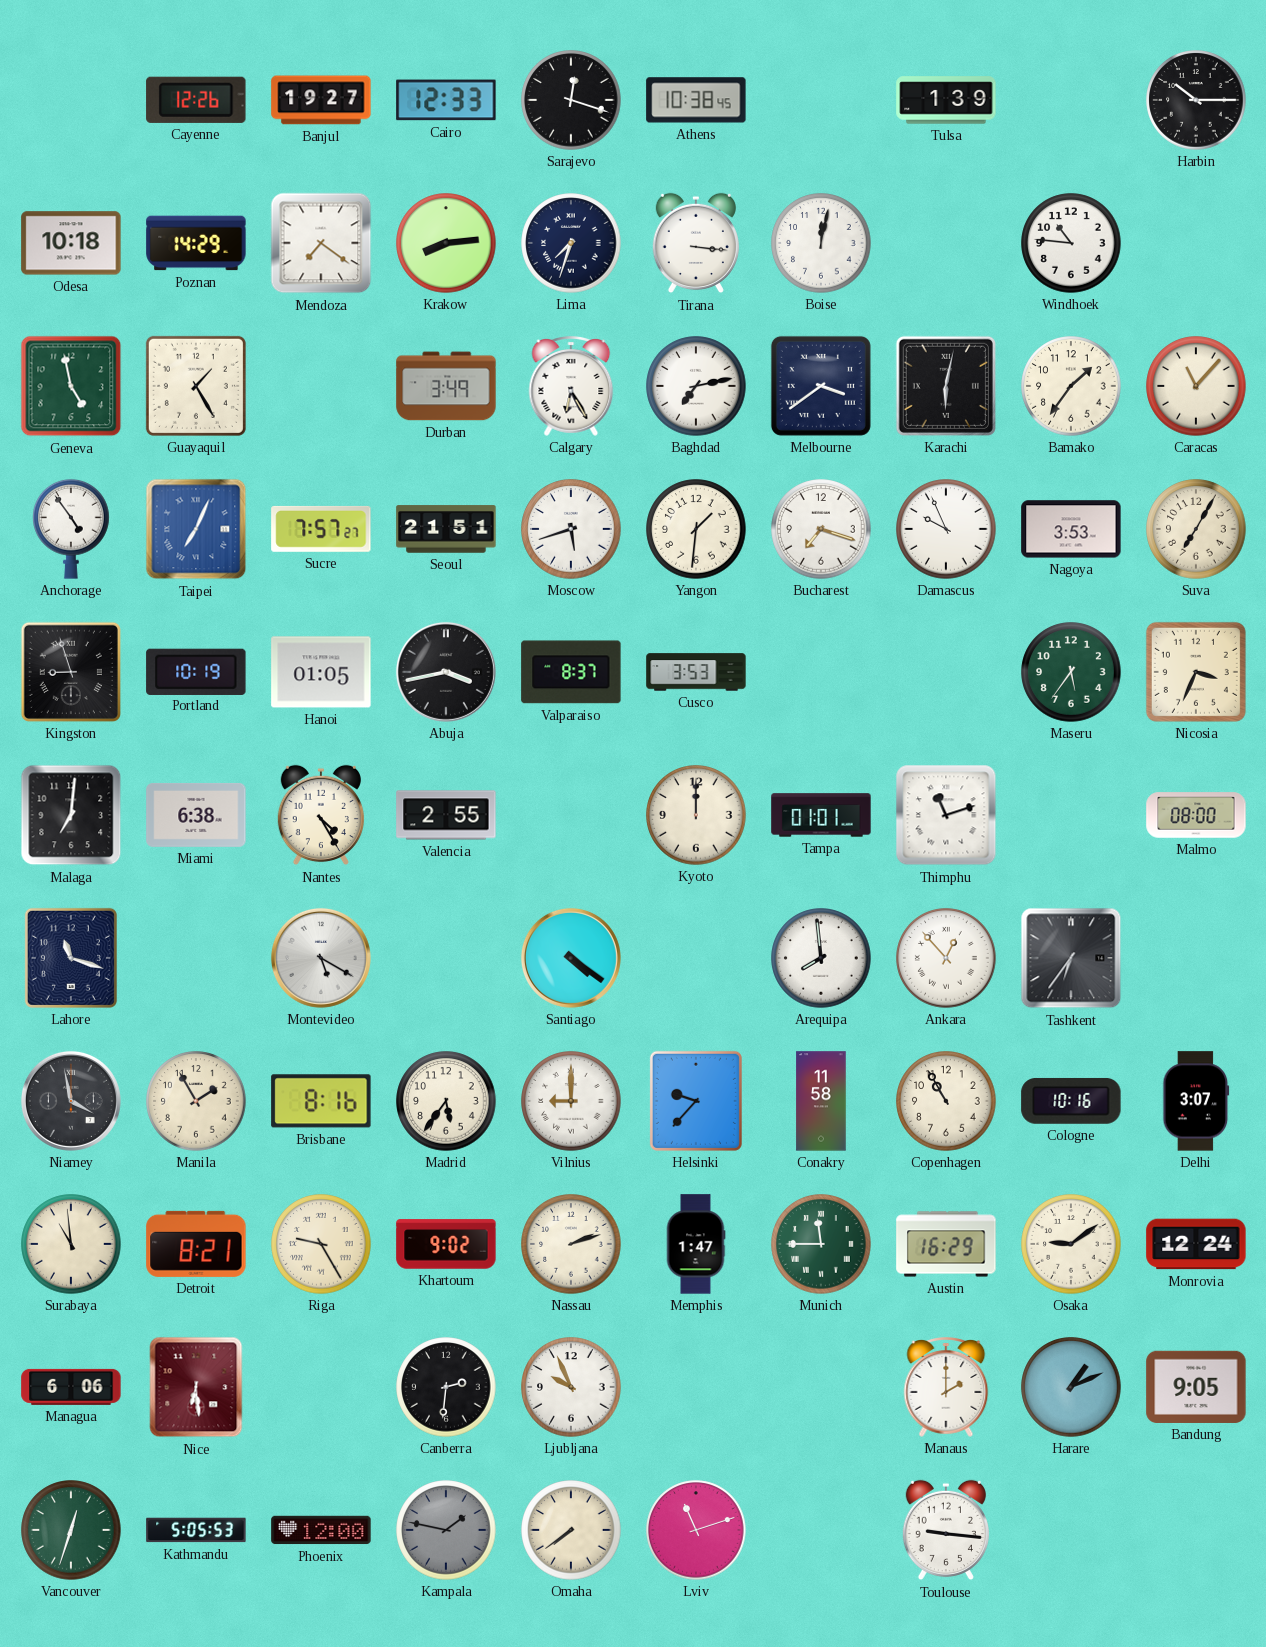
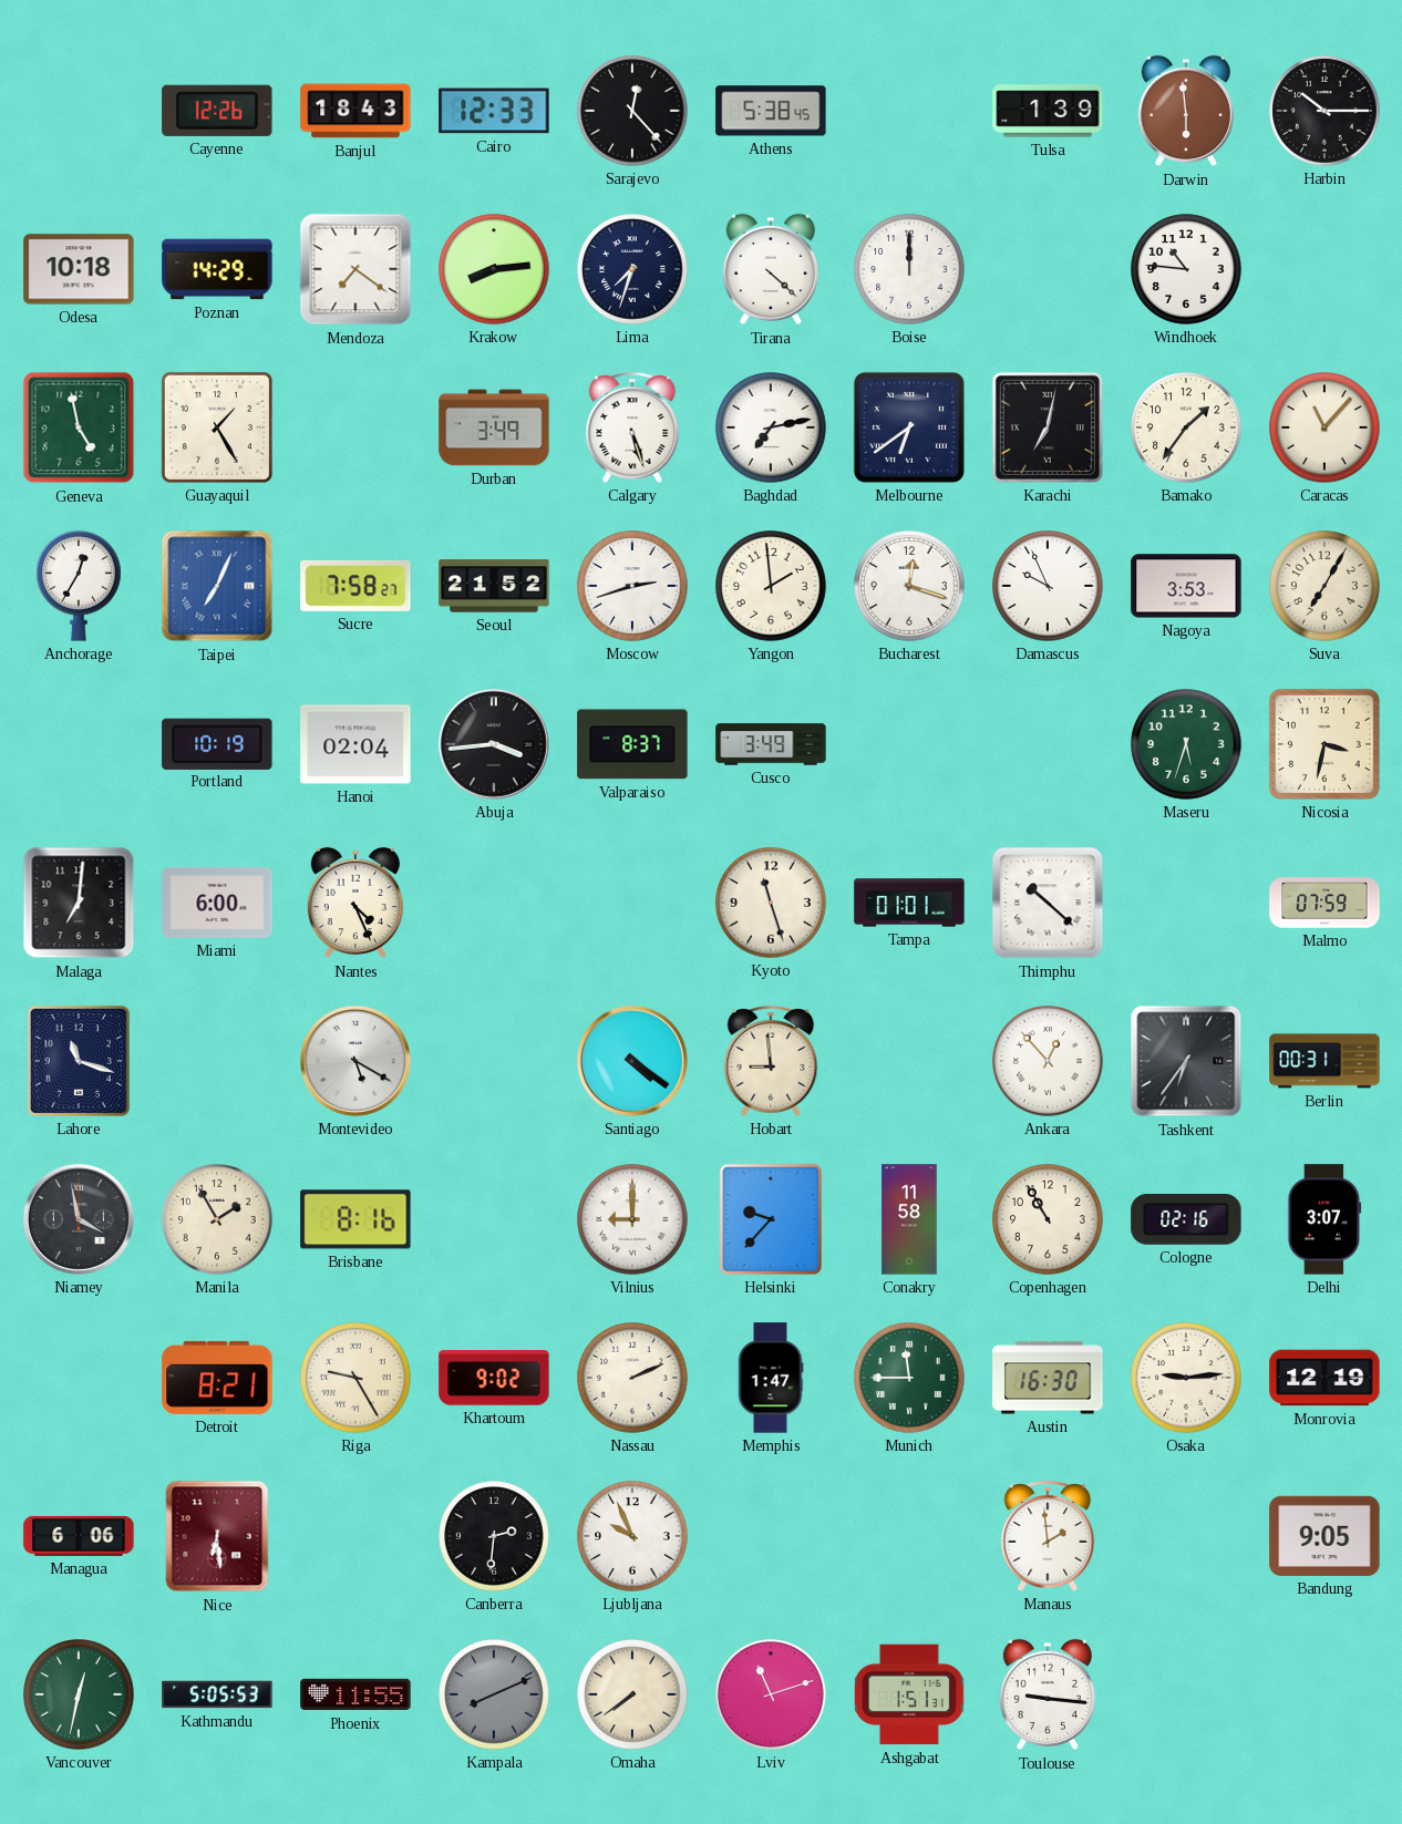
Banjul: 19:27 -> 18:43
Sarajevo: 12:18 -> 12:23
Athens: 10:38 -> 5:38
Darwin: none -> 5:59
Tirana: 3:16 -> 4:22
Boise: 12:02 -> 12:00
Calgary: 6:25 -> 5:27
Melbourne: 3:39 -> 6:39
Karachi: 6:02 -> 7:02
Anchorage: 4:54 -> 12:35
Sucre: 7:57 -> 7:58
Seoul: 21:51 -> 21:52
Moscow: 5:42 -> 2:42
Yangon: 1:31 -> 1:59
Bucharest: 7:18 -> 12:18
Kingston: 8:57 -> none
Hanoi: 01:05 -> 02:04
Abuja: 3:43 -> 3:44
Cusco: 3:53 -> 3:49
Maseru: 5:36 -> 5:33
Nicosia: 3:34 -> 3:32
Miami: 6:38 -> 6:00
Nantes: 4:25 -> 4:26
Valencia: 2:55 -> none
Kyoto: 12:00 -> 11:27
Thimphu: 11:12 -> 10:22
Malmo: 08:00 -> 07:59
Hobart: none -> 8:59
Arequipa: 7:59 -> none
Berlin: none -> 00:31
Madrid: 5:36 -> none
Cologne: 10:16 -> 02:16
Surabaya: 10:59 -> none
Nassau: 2:12 -> 2:11
Austin: 16:29 -> 16:30
Osaka: 9:09 -> 9:14
Monrovia: 12:24 -> 12:19
Manaus: 2:00 -> 1:59
Harare: 1:11 -> none
Vancouver: 12:33 -> 12:32
Phoenix: 12:00 -> 11:55
Kampala: 1:47 -> 8:11
Ashgabat: none -> 1:51
